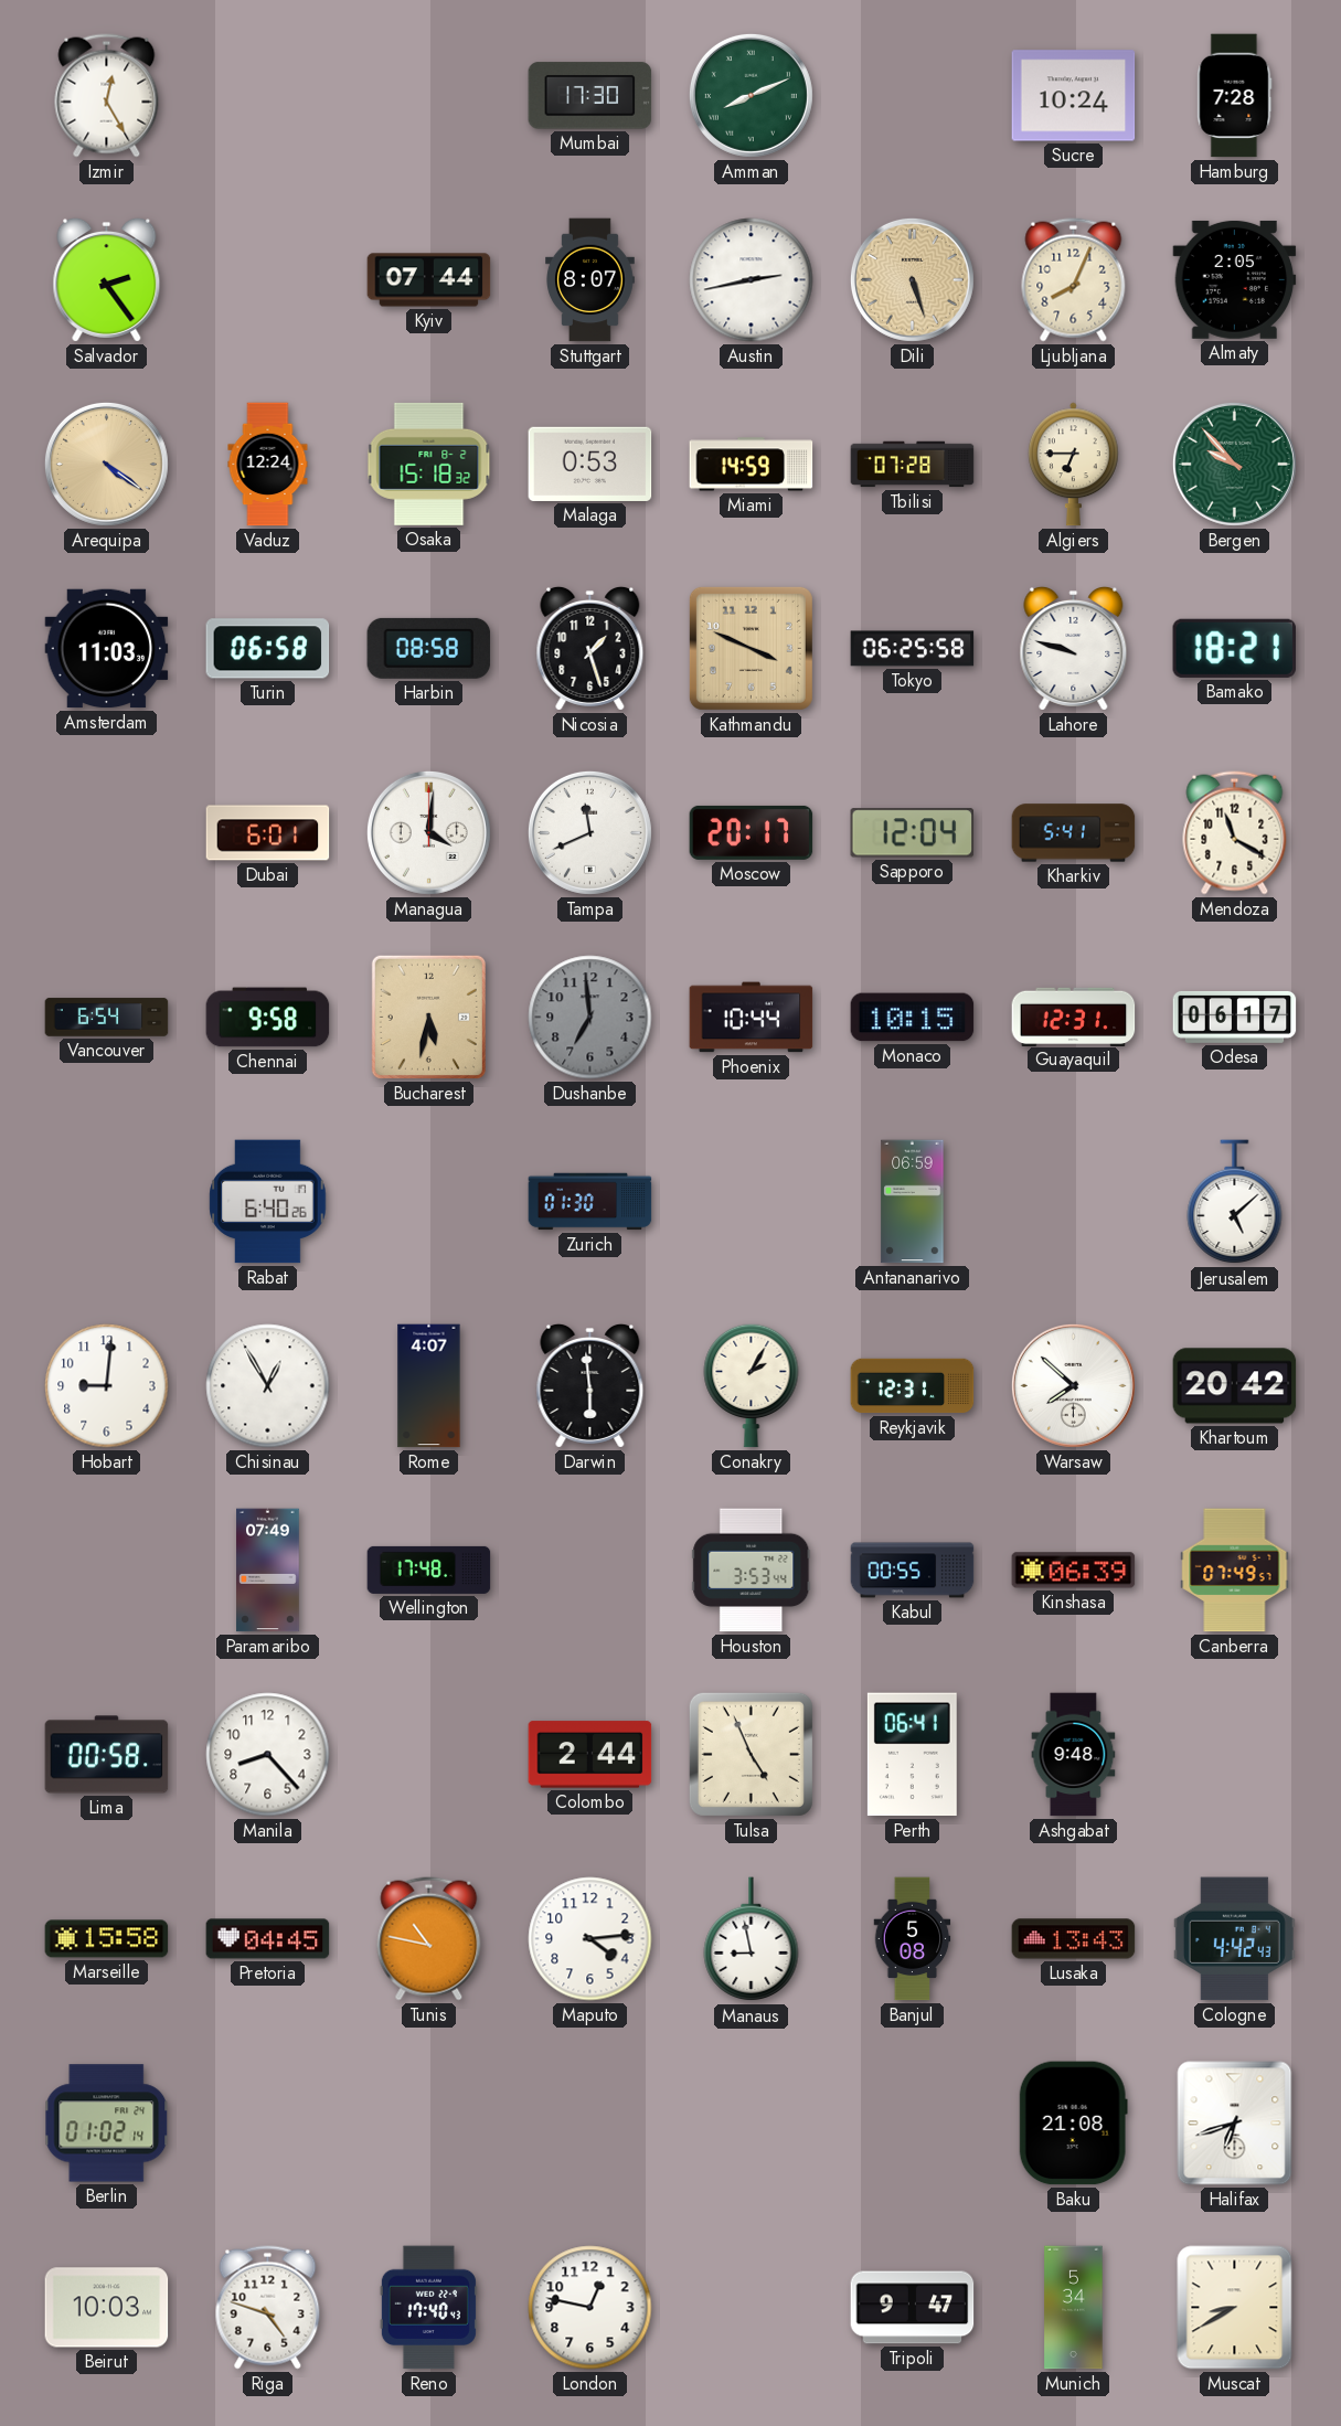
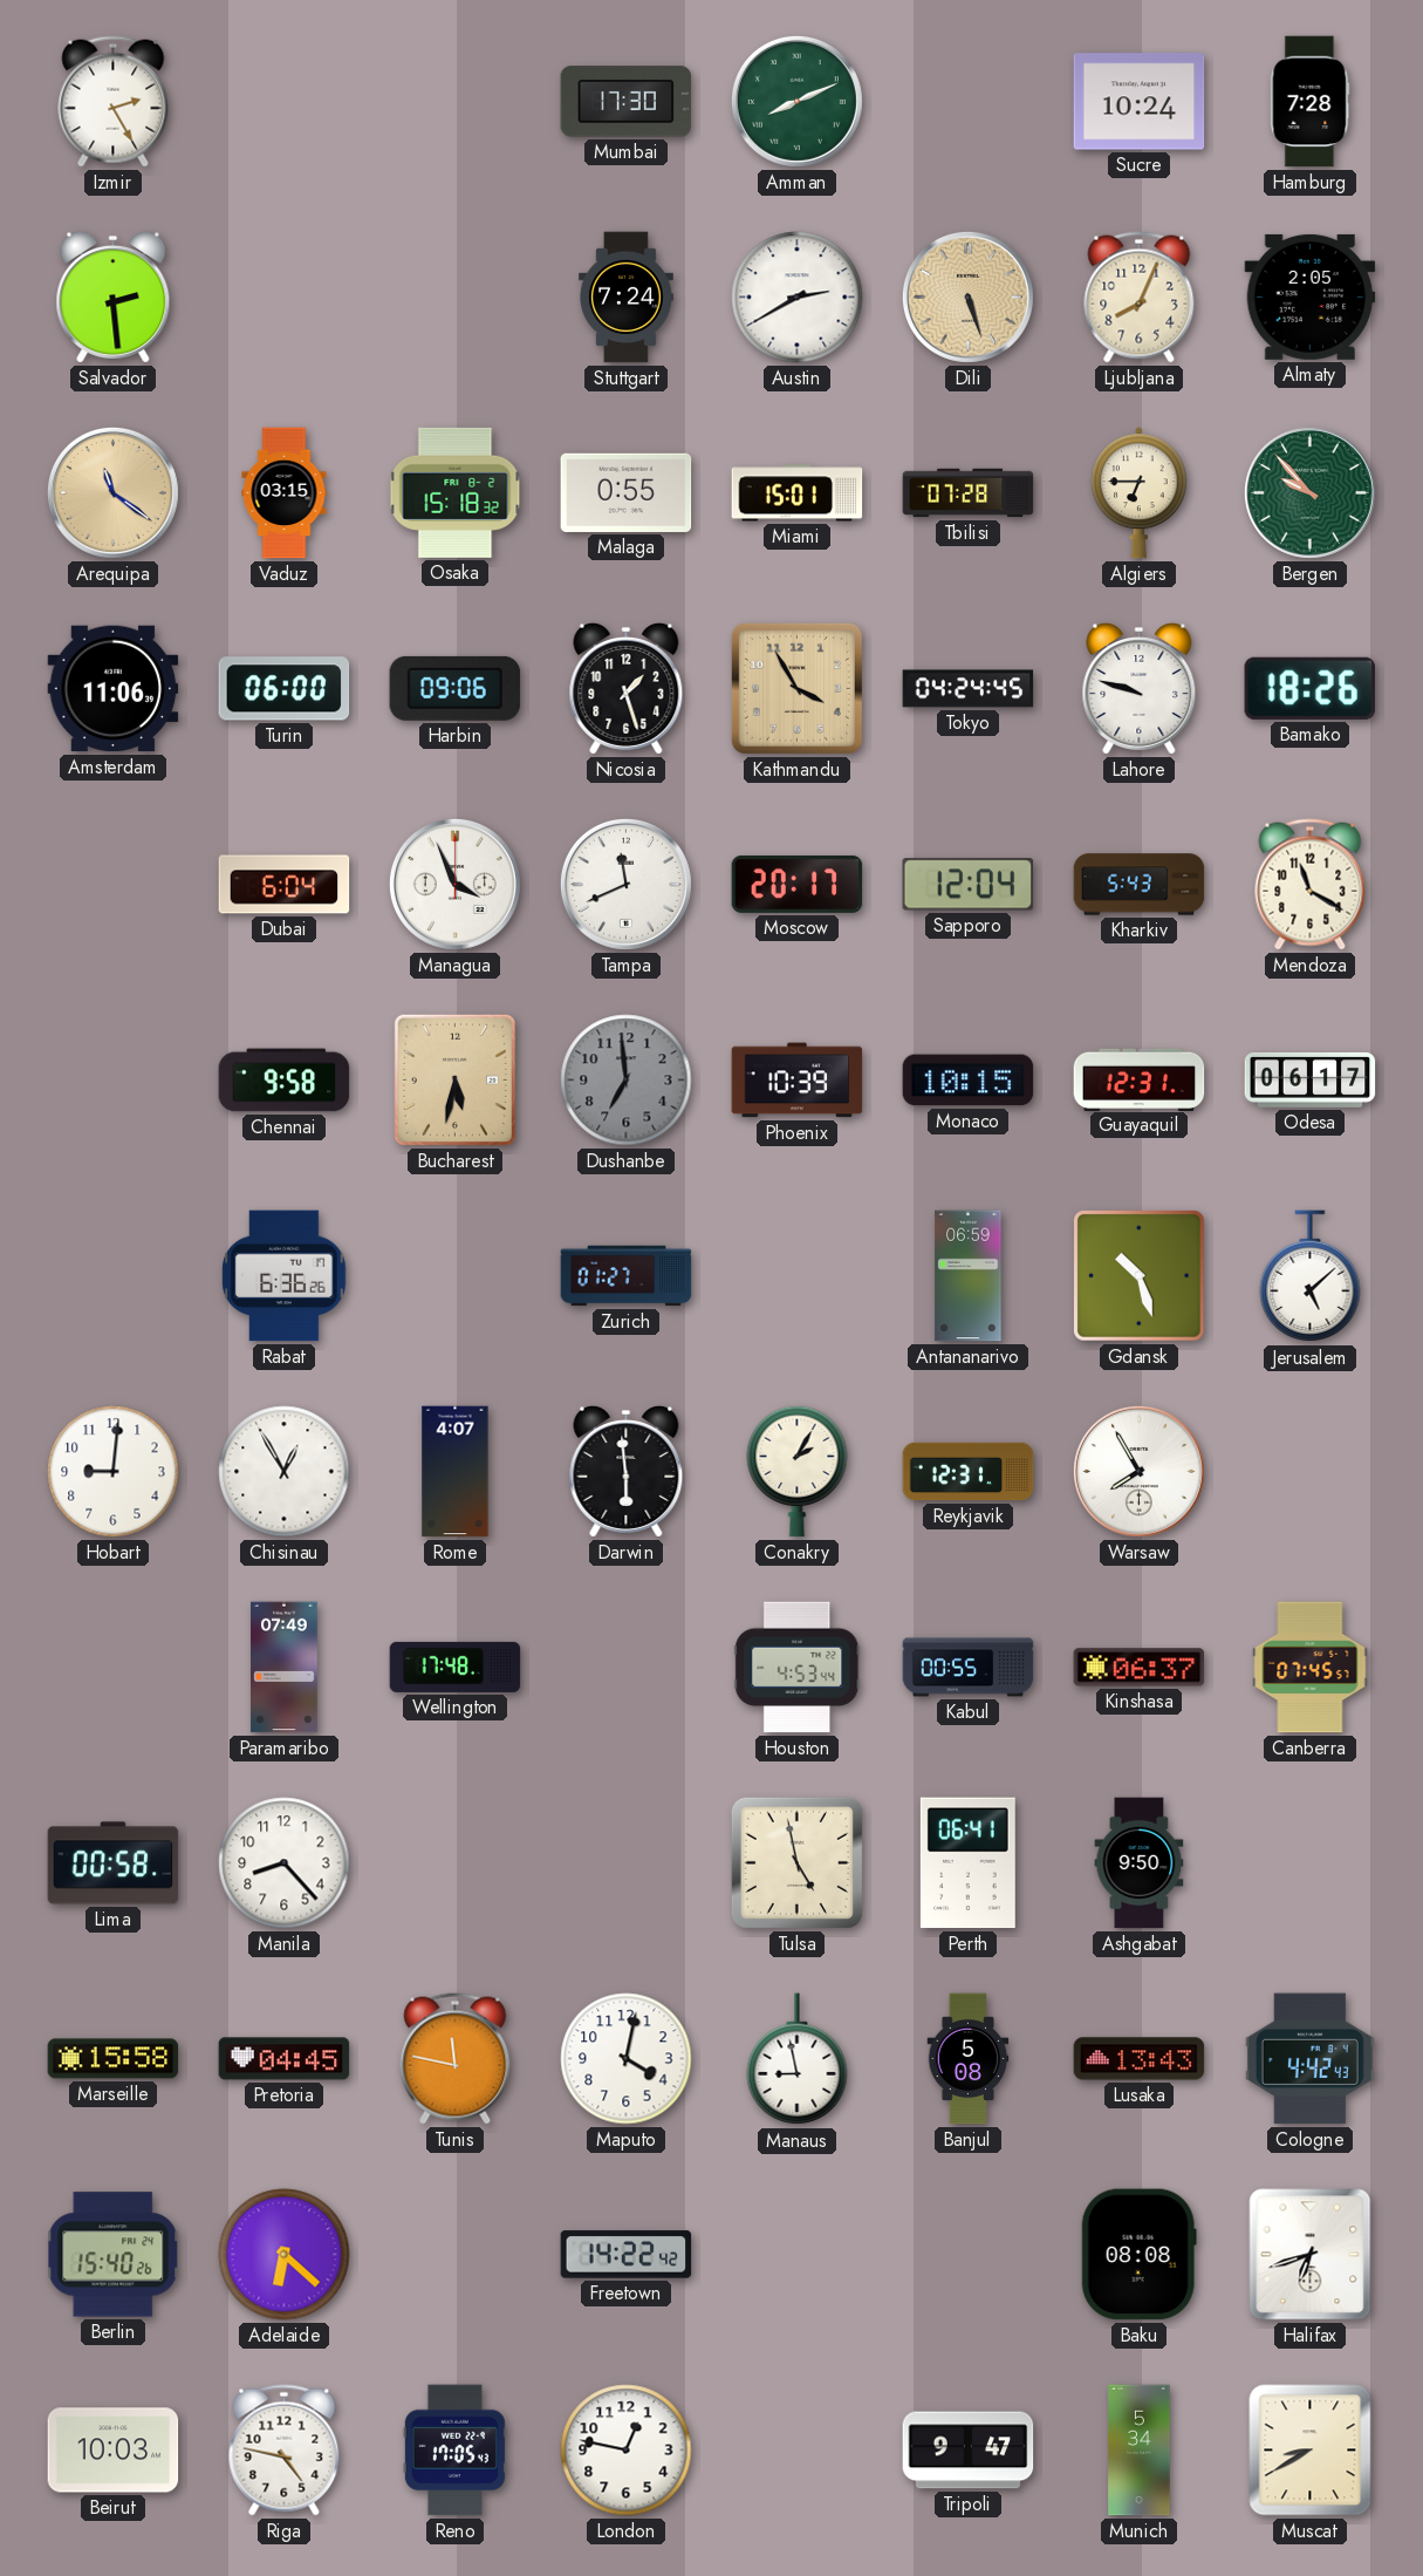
Izmir: 12:25 -> 2:25
Salvador: 2:24 -> 2:29
Kyiv: 07:44 -> none
Stuttgart: 8:07 -> 7:24
Austin: 2:43 -> 2:40
Arequipa: 4:21 -> 11:21
Vaduz: 12:24 -> 03:15
Malaga: 0:53 -> 0:55
Miami: 14:59 -> 15:01
Amsterdam: 11:03 -> 11:06
Turin: 06:58 -> 06:00
Harbin: 08:58 -> 09:06
Kathmandu: 3:49 -> 3:55
Tokyo: 06:25 -> 04:24
Bamako: 18:21 -> 18:26
Dubai: 6:01 -> 6:04
Managua: 4:01 -> 3:56
Kharkiv: 5:41 -> 5:43
Vancouver: 6:54 -> none
Phoenix: 10:44 -> 10:39
Rabat: 6:40 -> 6:36
Zurich: 01:30 -> 01:27
Gdansk: none -> 10:27
Warsaw: 7:52 -> 7:55
Khartoum: 20:42 -> none
Houston: 3:53 -> 4:53
Kinshasa: 06:39 -> 06:37
Canberra: 07:49 -> 07:45
Colombo: 2:44 -> none
Tulsa: 4:56 -> 4:58
Ashgabat: 9:48 -> 9:50
Tunis: 10:47 -> 11:47
Maputo: 4:14 -> 4:02
Berlin: 01:02 -> 15:40
Adelaide: none -> 6:22
Freetown: none -> 14:22
Baku: 21:08 -> 08:08
Riga: 4:48 -> 4:47
Reno: 17:40 -> 17:05
